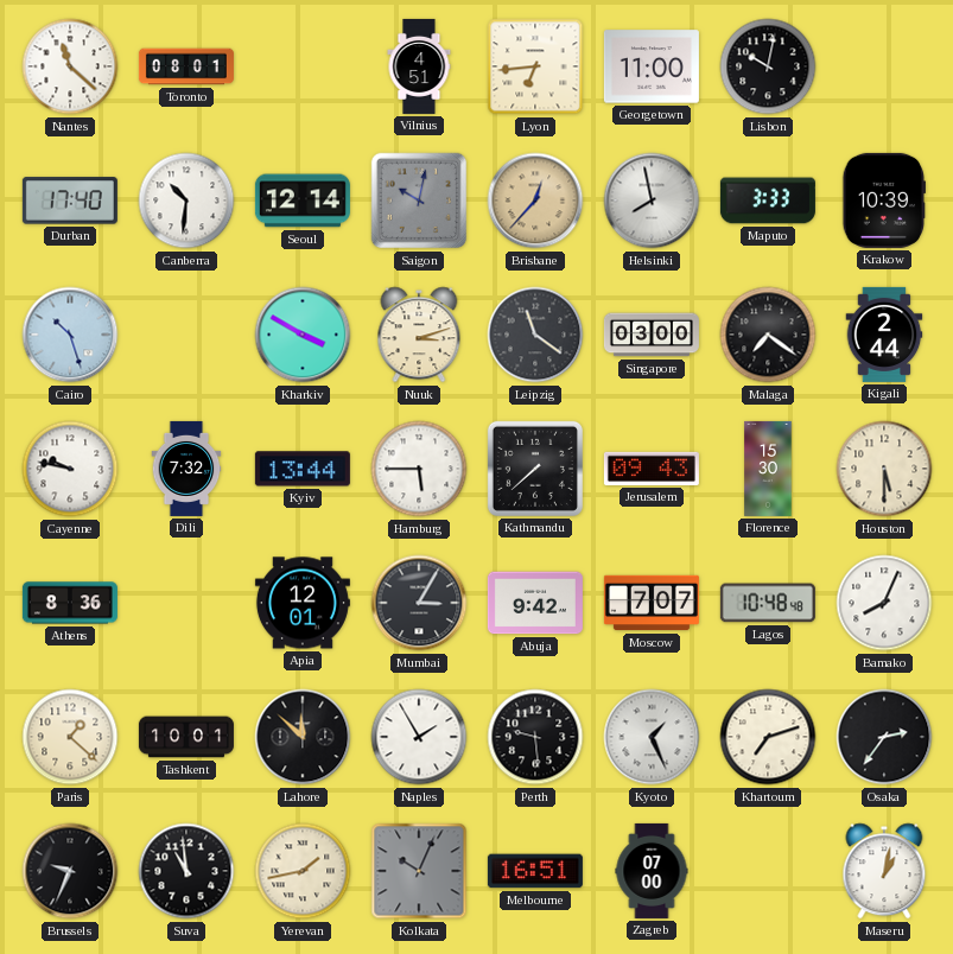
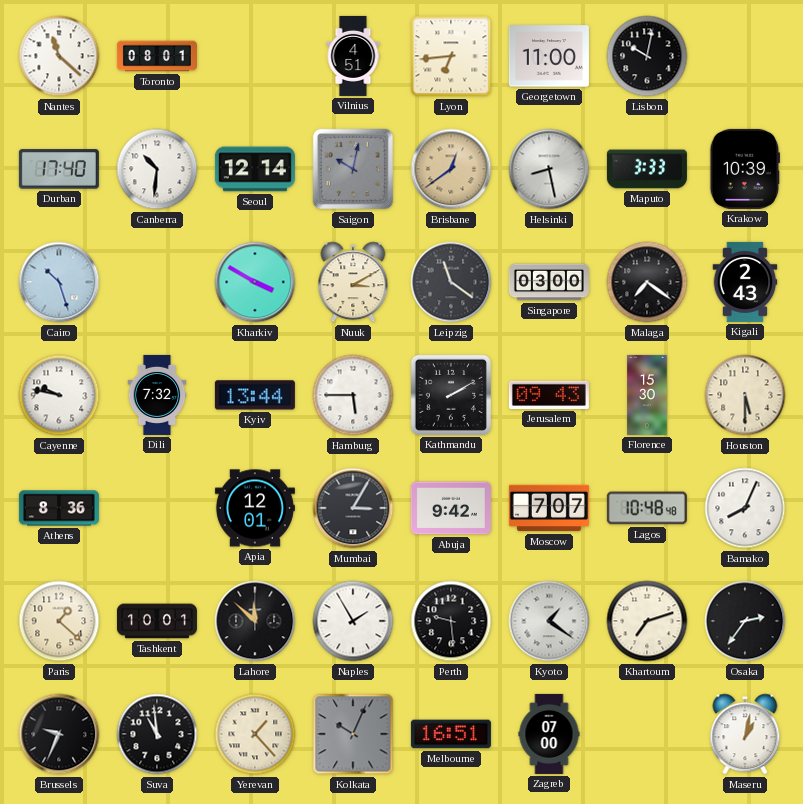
Brisbane: 12:37 -> 12:39
Helsinki: 7:58 -> 8:28
Nuuk: 3:12 -> 3:10
Kigali: 2:44 -> 2:43
Kathmandu: 7:38 -> 2:10
Kyoto: 1:26 -> 1:21
Yerevan: 1:43 -> 1:23
